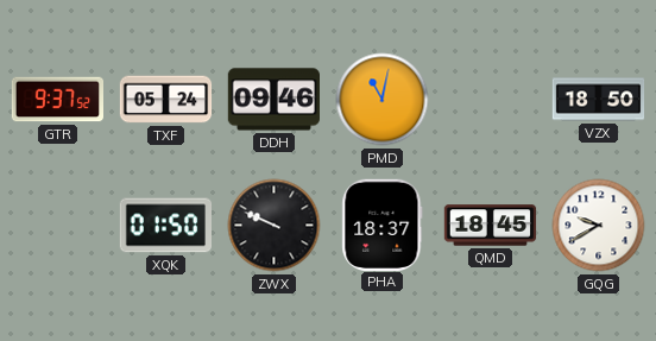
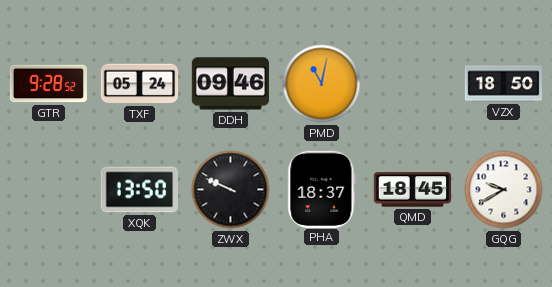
GTR: 9:37 -> 9:28
XQK: 01:50 -> 13:50
